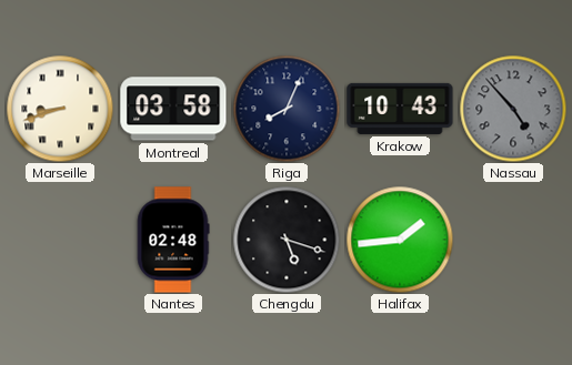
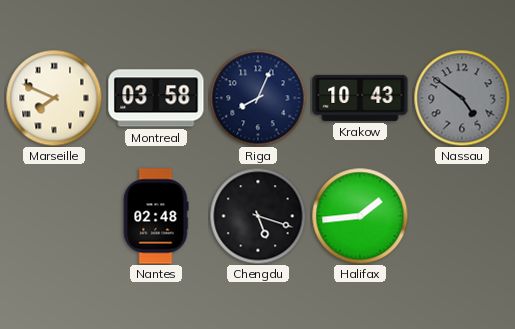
Marseille: 8:42 -> 7:49
Nassau: 4:53 -> 4:51
